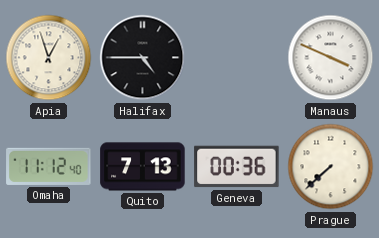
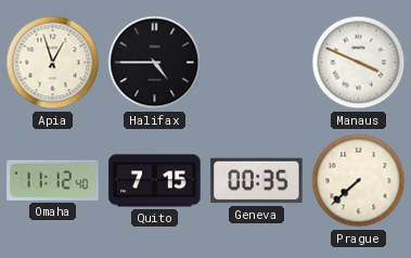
Quito: 7:13 -> 7:15
Geneva: 00:36 -> 00:35
